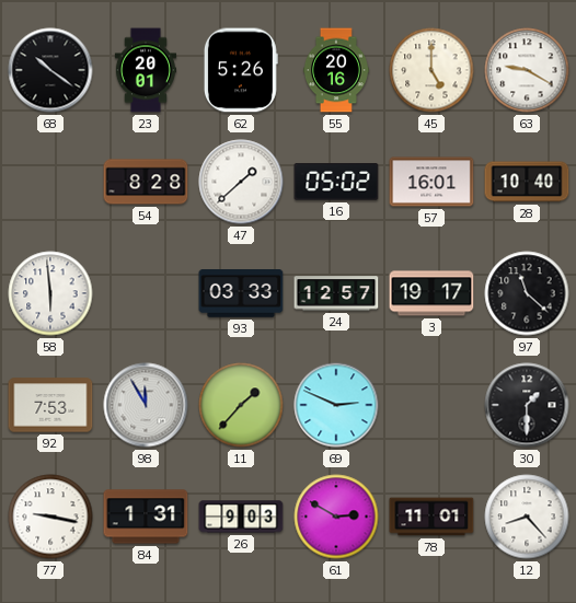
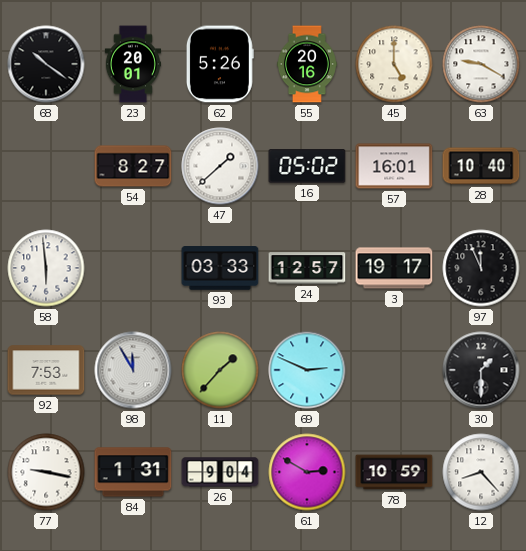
54: 8:28 -> 8:27
97: 11:22 -> 11:56
26: 9:03 -> 9:04
78: 11:01 -> 10:59
